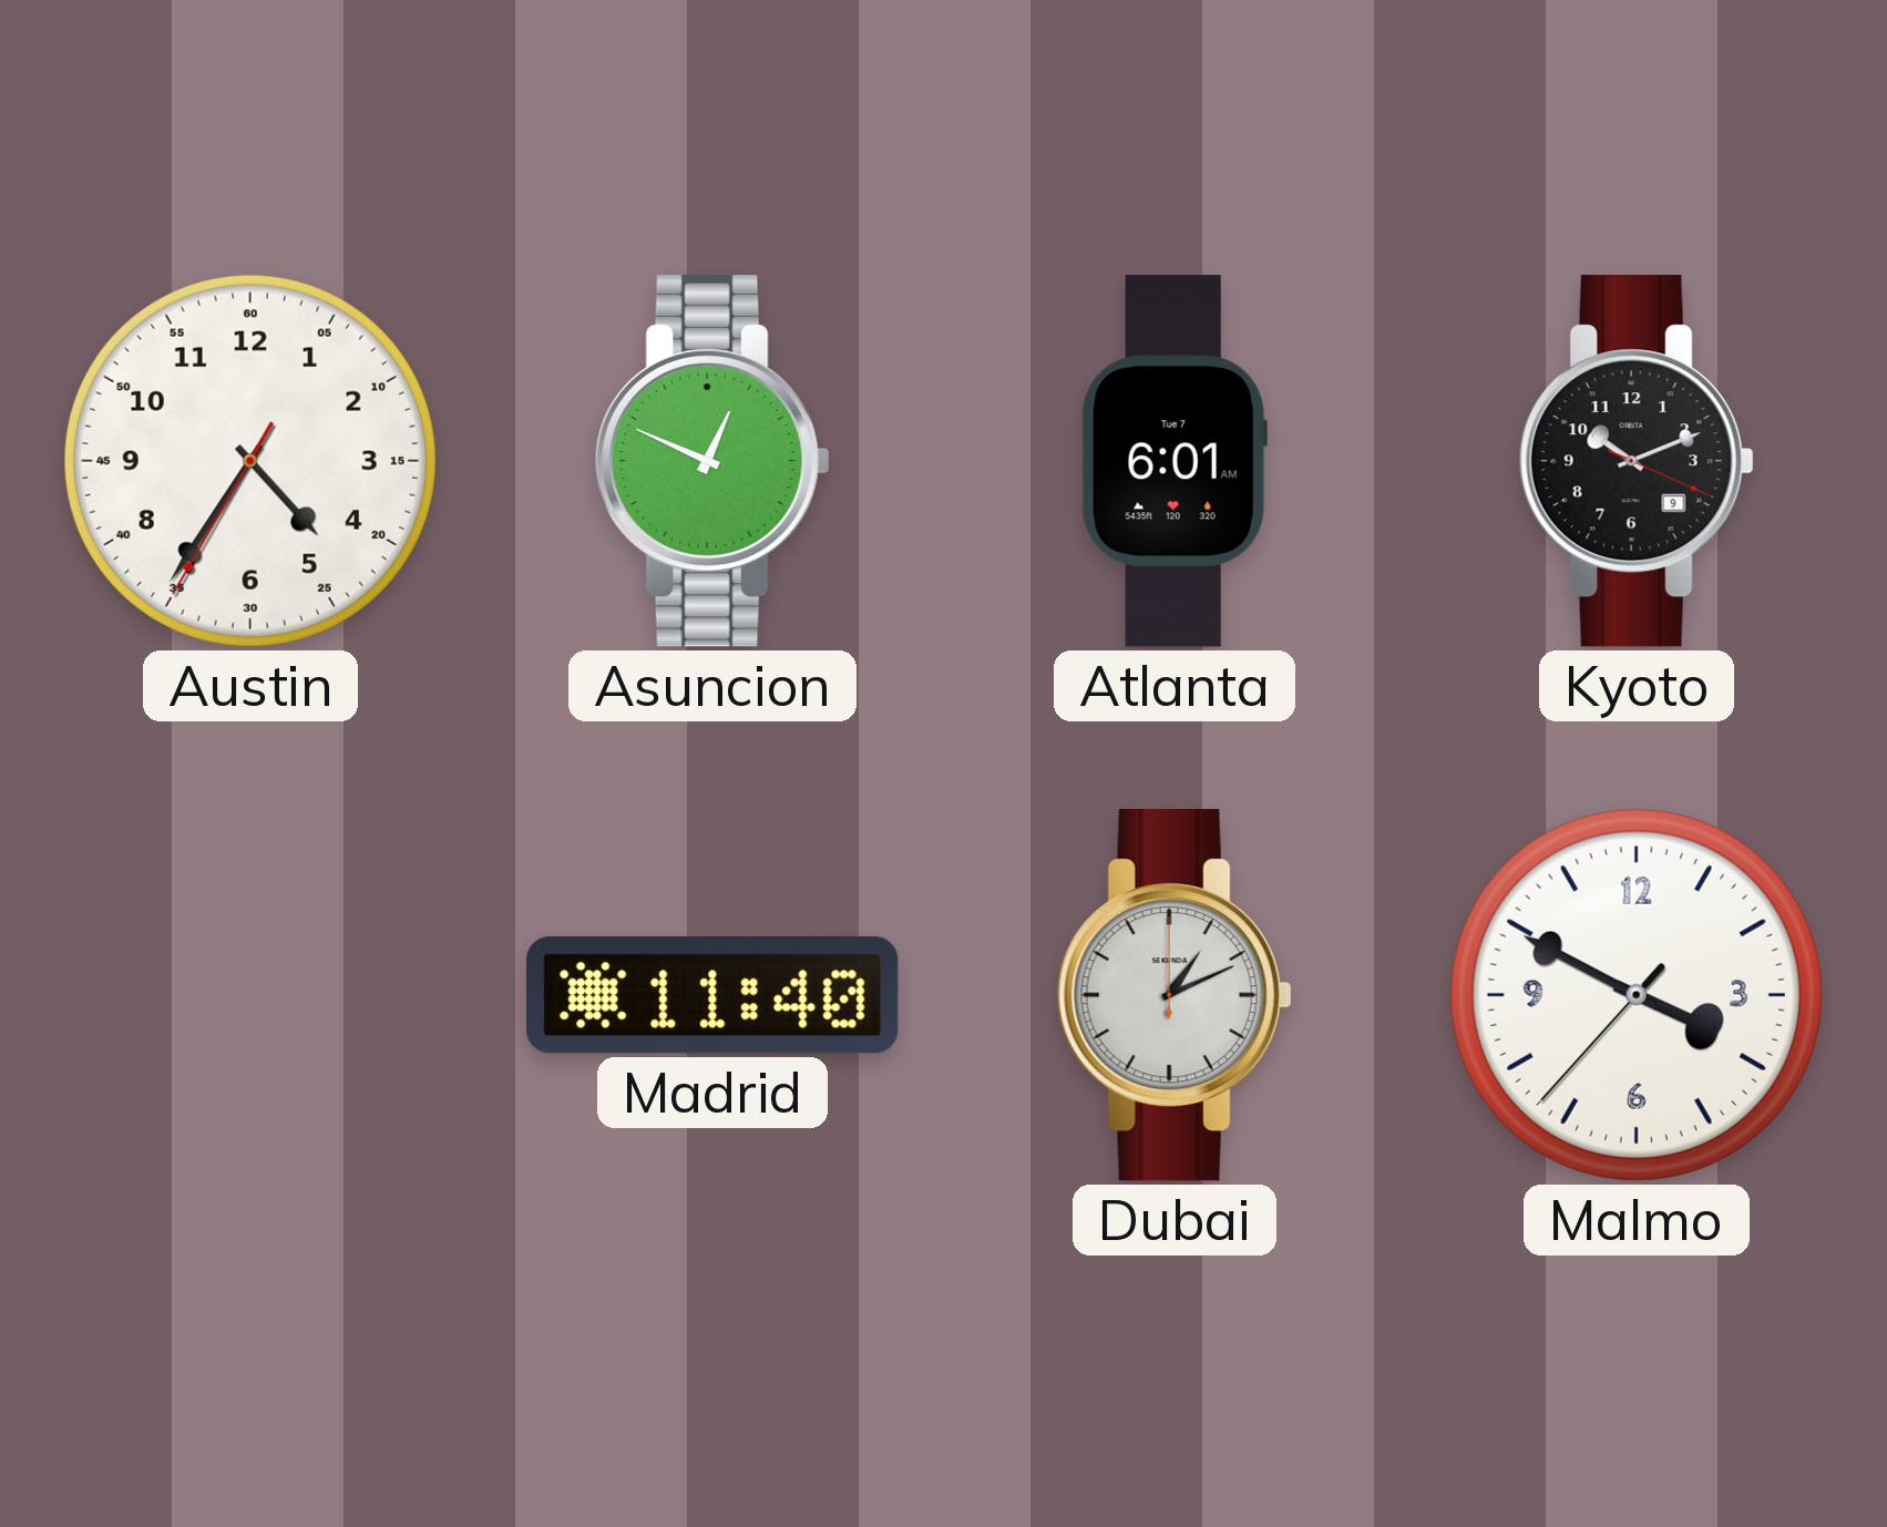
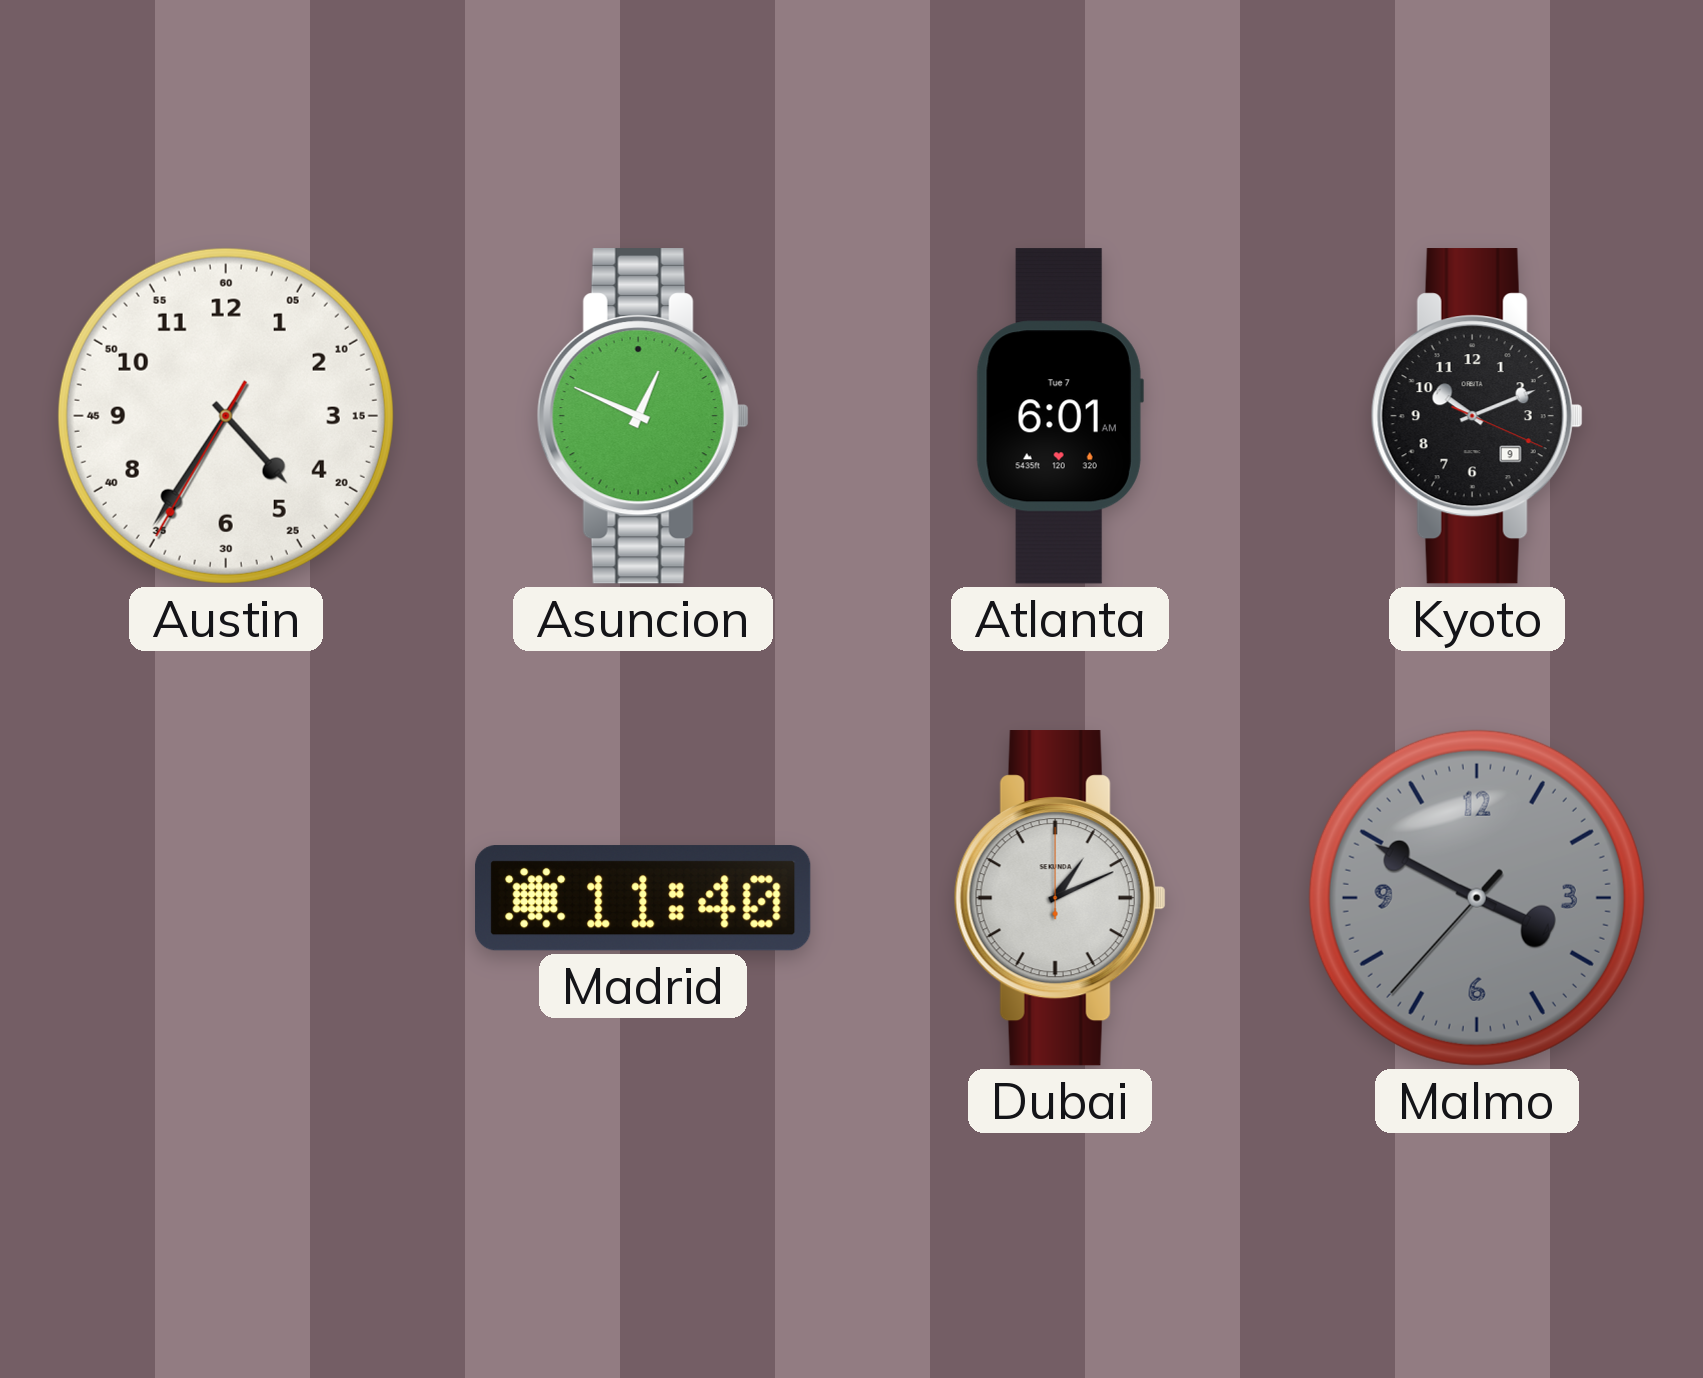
Malmo dial: white -> grey
